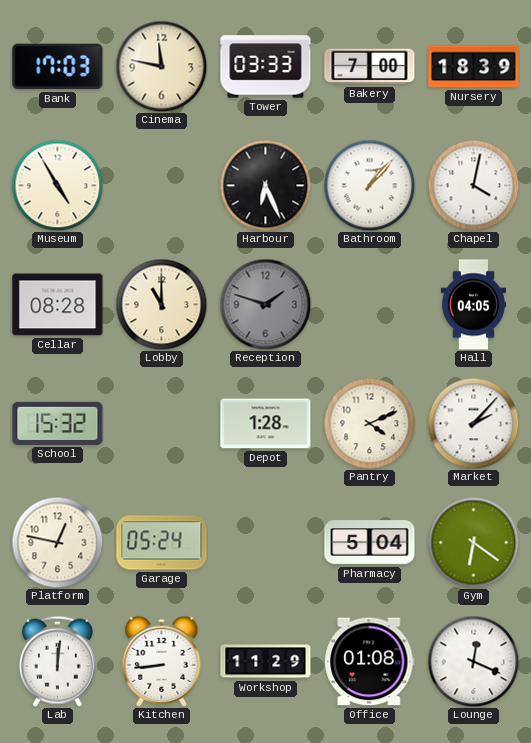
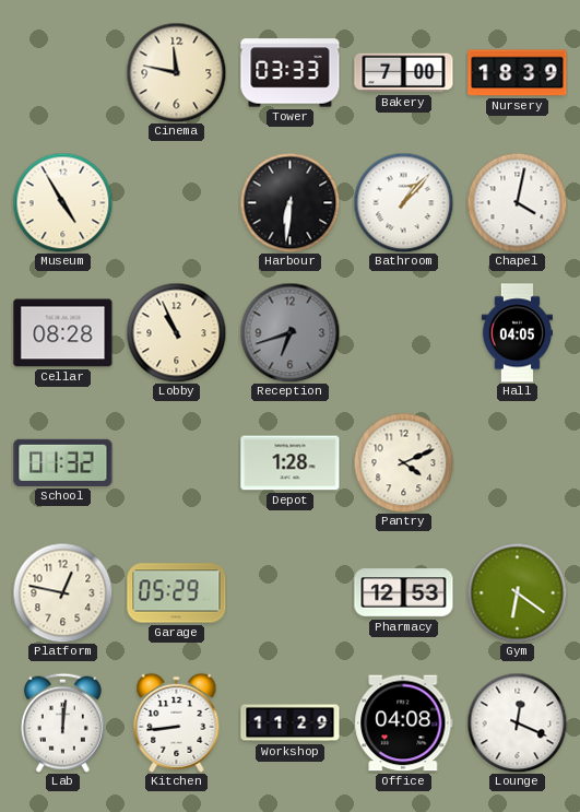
Bank: 17:03 -> none
Harbour: 6:26 -> 6:31
Lobby: 11:00 -> 10:56
Reception: 1:48 -> 6:42
School: 15:32 -> 01:32
Market: 2:07 -> none
Garage: 05:24 -> 05:29
Pharmacy: 5:04 -> 12:53
Office: 01:08 -> 04:08
